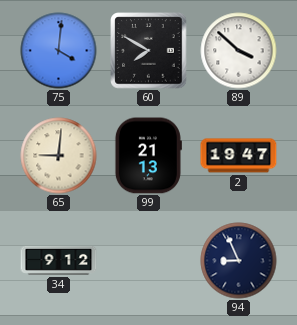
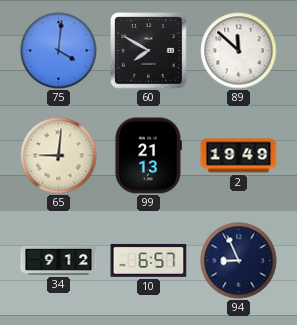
89: 3:52 -> 11:52
2: 19:47 -> 19:49
10: none -> 6:57
